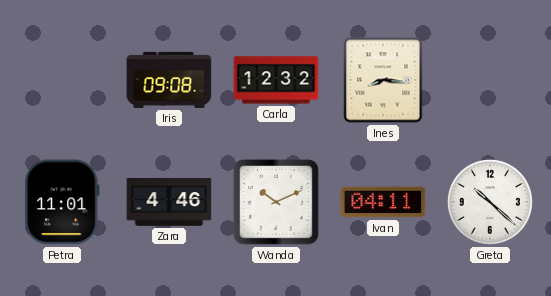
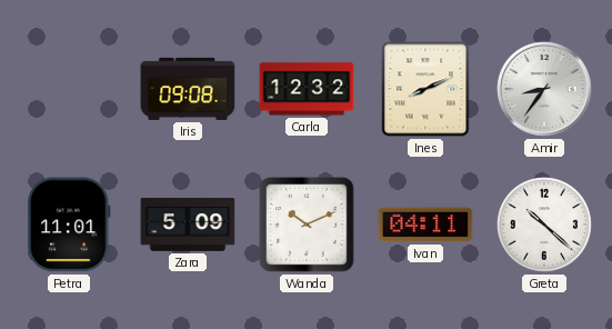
Ines: 8:16 -> 8:11
Amir: none -> 8:36
Zara: 4:46 -> 5:09
